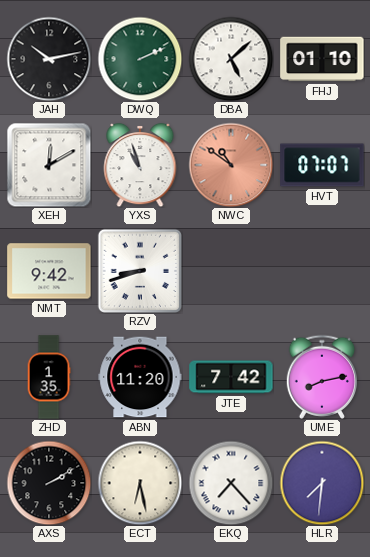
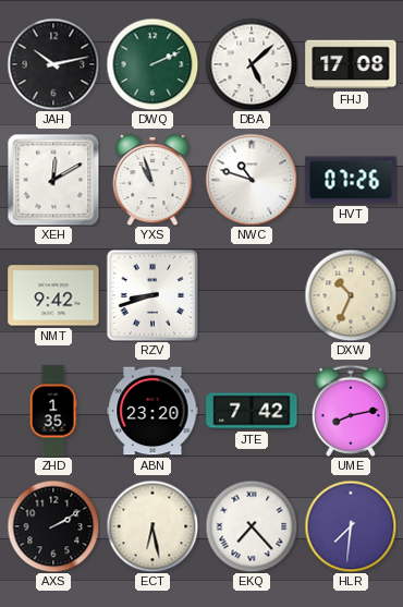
FHJ: 01:10 -> 17:08
NWC: 10:51 -> 10:48
NWC dial: salmon -> white
HVT: 07:07 -> 07:26
DXW: none -> 10:34
ABN: 11:20 -> 23:20
